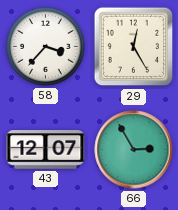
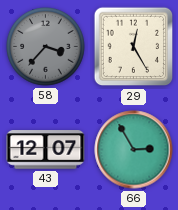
58 dial: white -> grey
